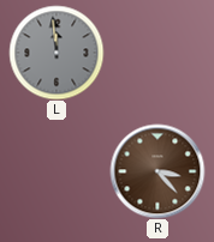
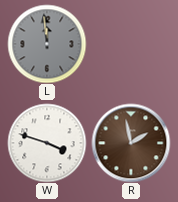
W: none -> 3:48
R: 3:23 -> 1:58
